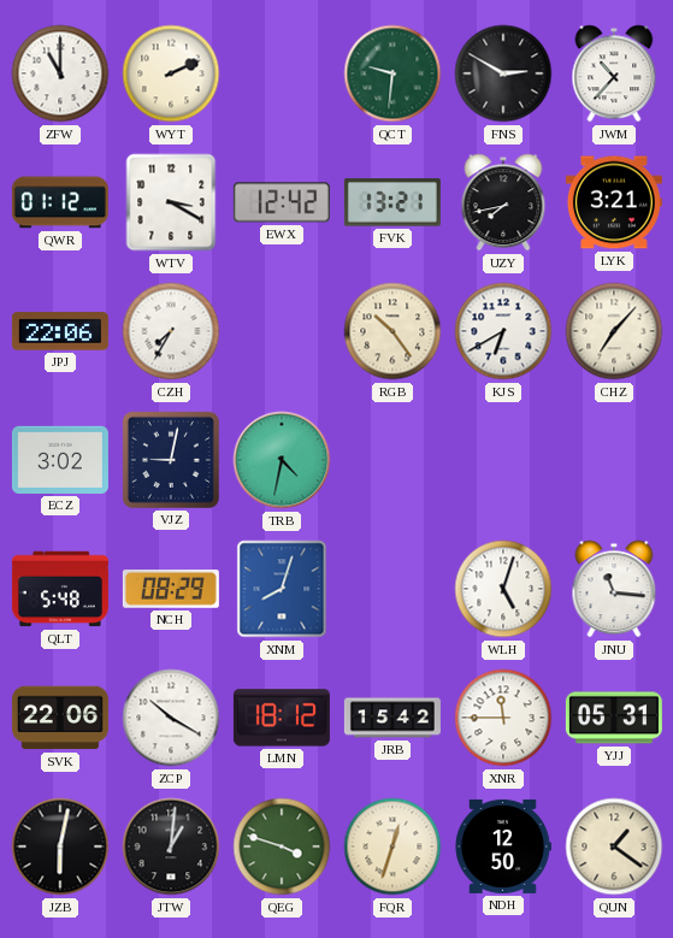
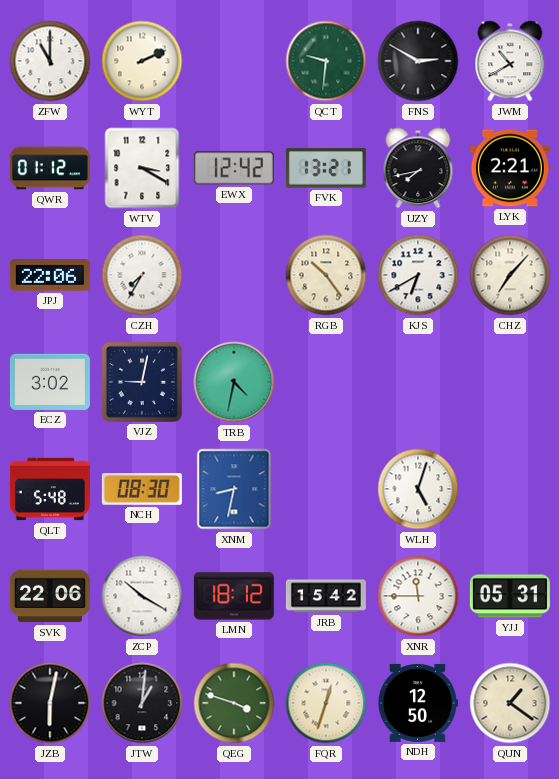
JWM: 10:37 -> 10:40
LYK: 3:21 -> 2:21
NCH: 08:29 -> 08:30
XNM: 8:03 -> 8:32
JNU: 11:16 -> none
